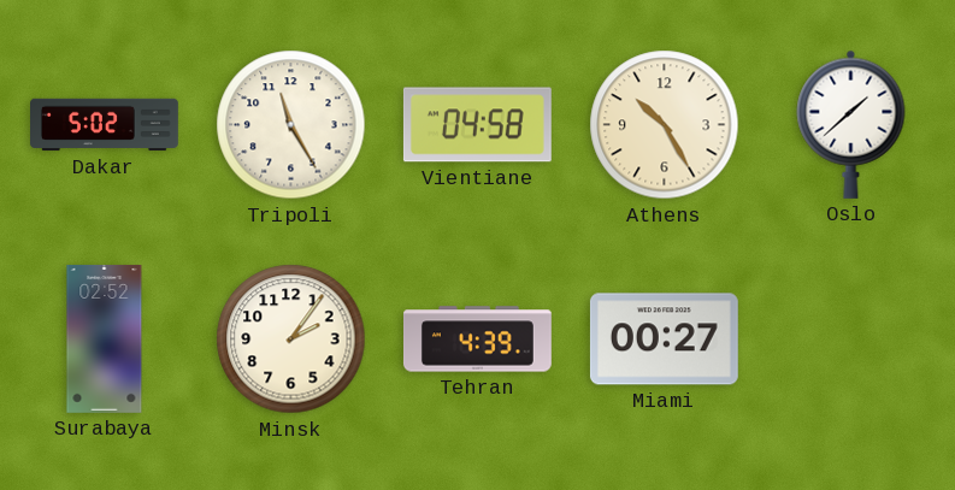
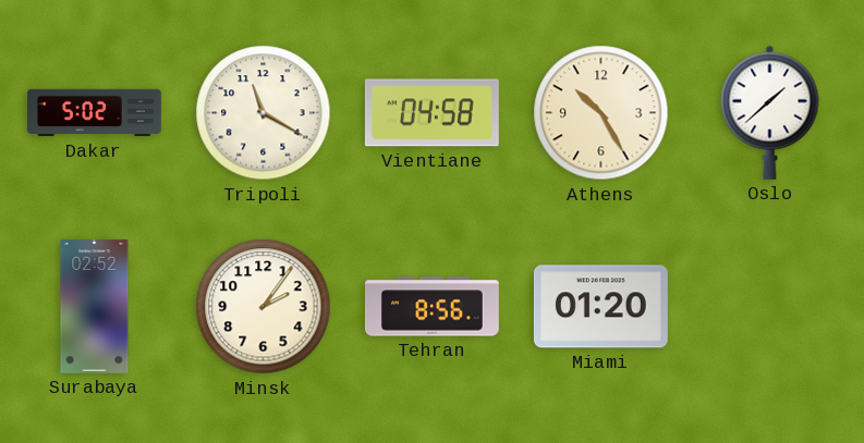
Tripoli: 11:25 -> 11:20
Tehran: 4:39 -> 8:56
Miami: 00:27 -> 01:20
